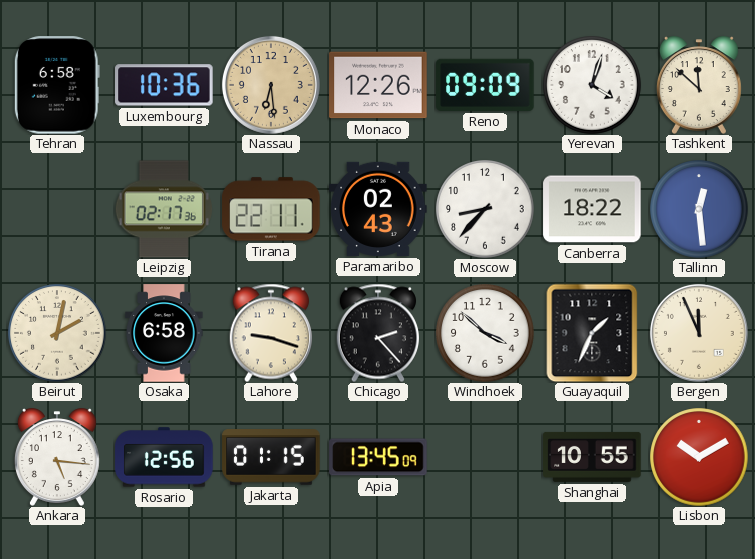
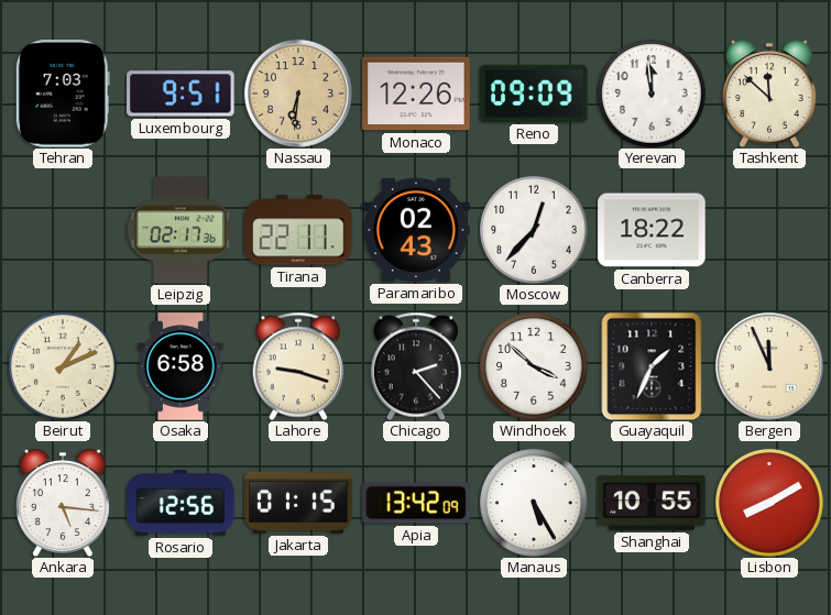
Tehran: 6:58 -> 7:03
Luxembourg: 10:36 -> 9:51
Nassau: 6:29 -> 6:31
Yerevan: 4:03 -> 11:59
Moscow: 8:37 -> 12:37
Tallinn: 12:29 -> none
Beirut: 2:02 -> 1:11
Apia: 13:45 -> 13:42
Manaus: none -> 5:25
Lisbon: 10:10 -> 8:10
